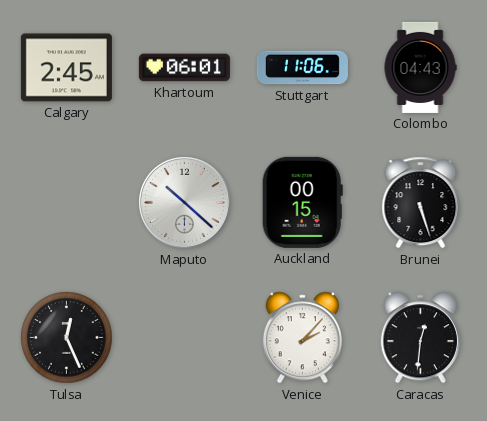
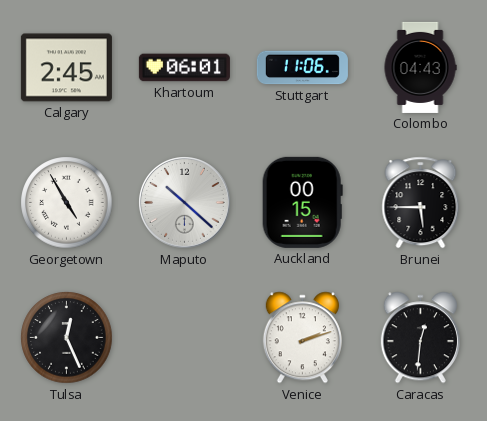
Georgetown: none -> 4:55
Brunei: 5:27 -> 5:45
Venice: 2:07 -> 2:12
